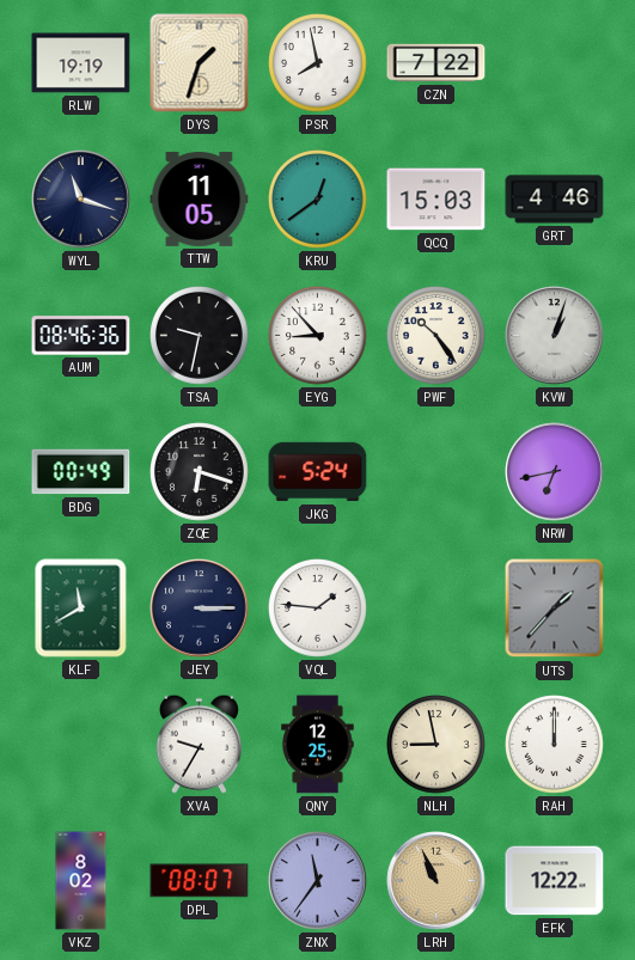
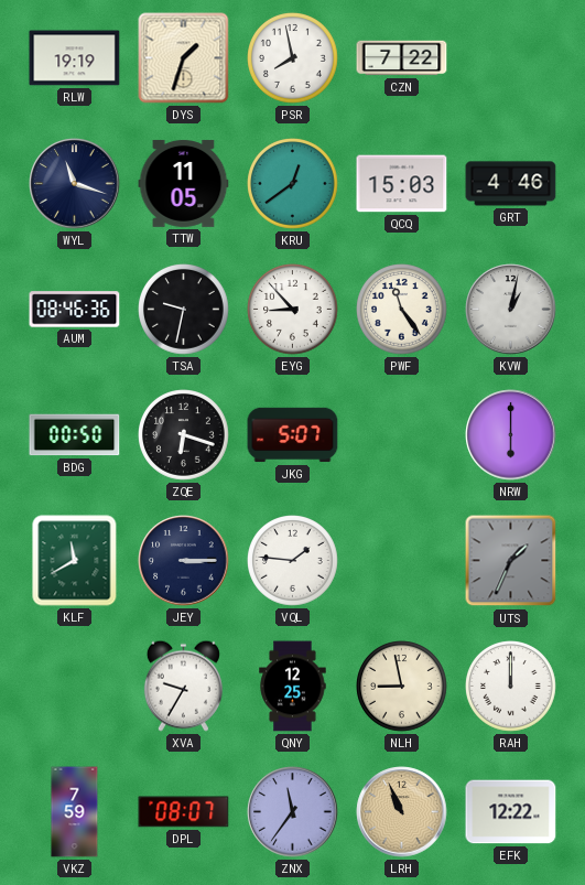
PWF: 10:24 -> 11:24
KVW: 1:03 -> 1:02
BDG: 00:49 -> 00:50
JKG: 5:24 -> 5:07
NRW: 6:43 -> 6:00
UTS: 1:37 -> 1:34
VKZ: 8:02 -> 7:59
